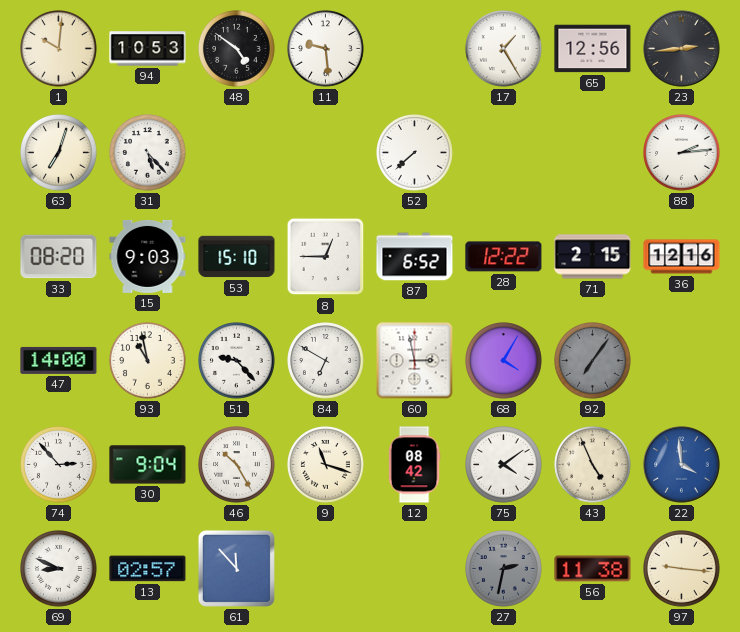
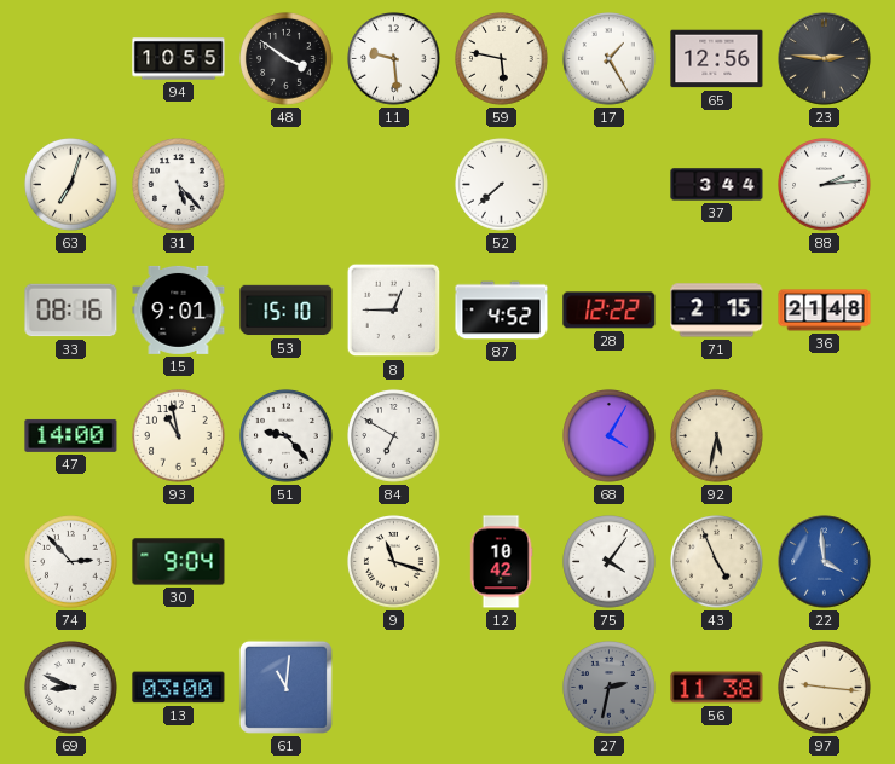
1: 10:01 -> none
94: 10:53 -> 10:55
48: 4:51 -> 3:51
59: none -> 5:47
23: 2:44 -> 2:46
37: none -> 3:44
33: 08:20 -> 08:16
15: 9:03 -> 9:01
87: 6:52 -> 4:52
36: 12:16 -> 21:48
60: 2:58 -> none
92: 7:06 -> 5:32
92 dial: grey -> cream
46: 10:25 -> none
12: 08:42 -> 10:42
75: 4:09 -> 4:06
13: 02:57 -> 03:00
61: 11:53 -> 11:01
